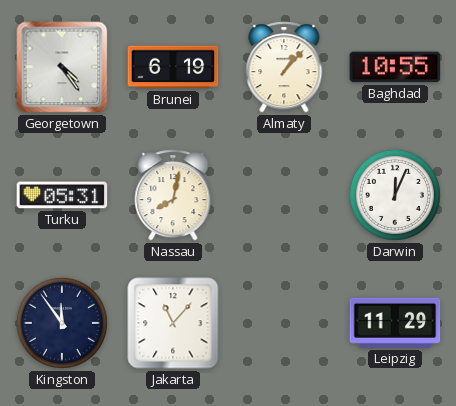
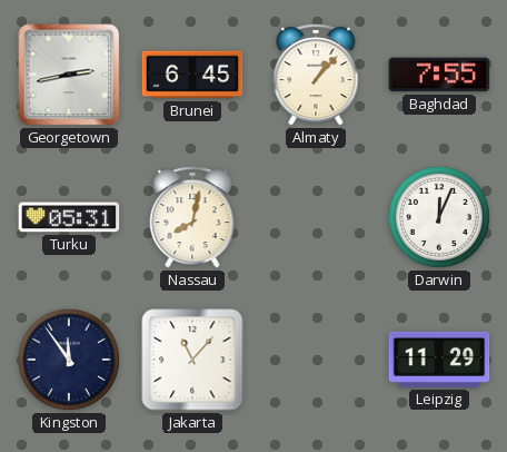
Georgetown: 4:24 -> 2:43
Brunei: 6:19 -> 6:45
Baghdad: 10:55 -> 7:55
